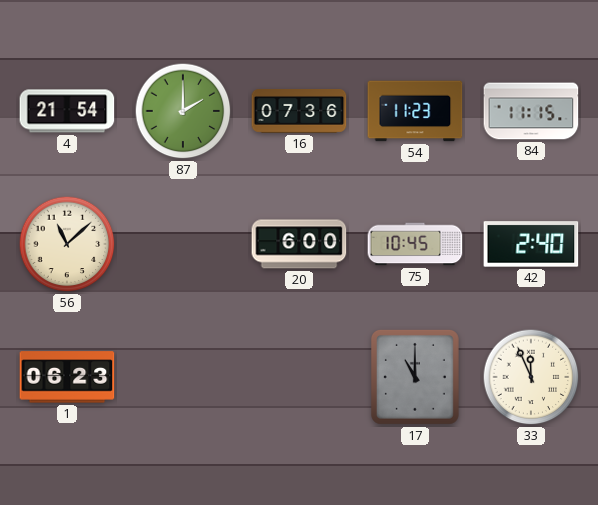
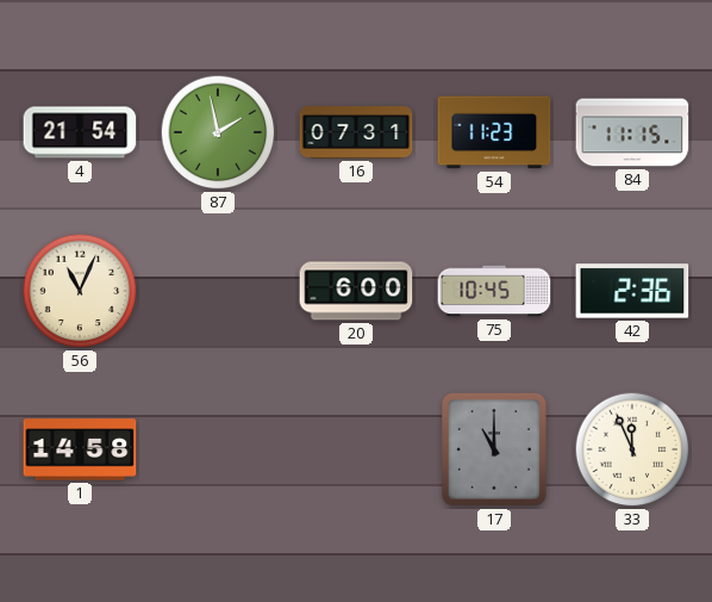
87: 2:00 -> 1:58
16: 07:36 -> 07:31
56: 11:08 -> 11:04
42: 2:40 -> 2:36
1: 06:23 -> 14:58
